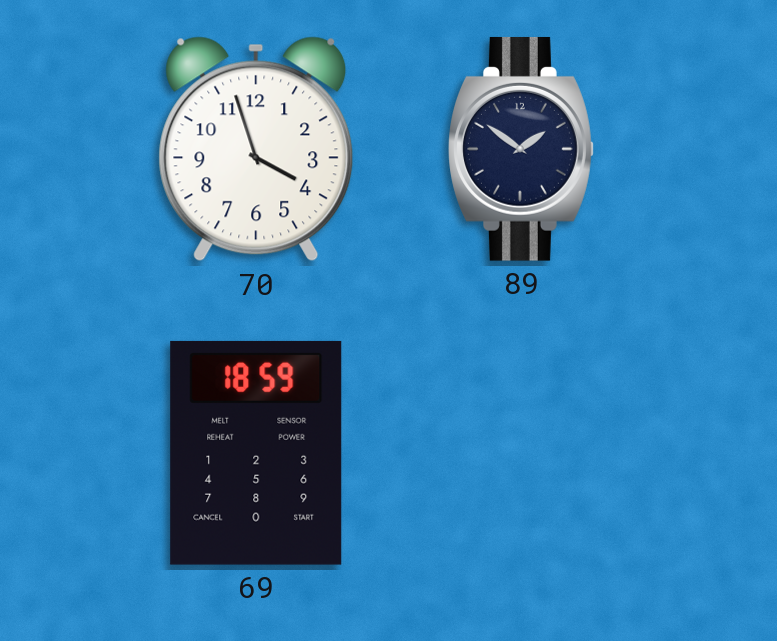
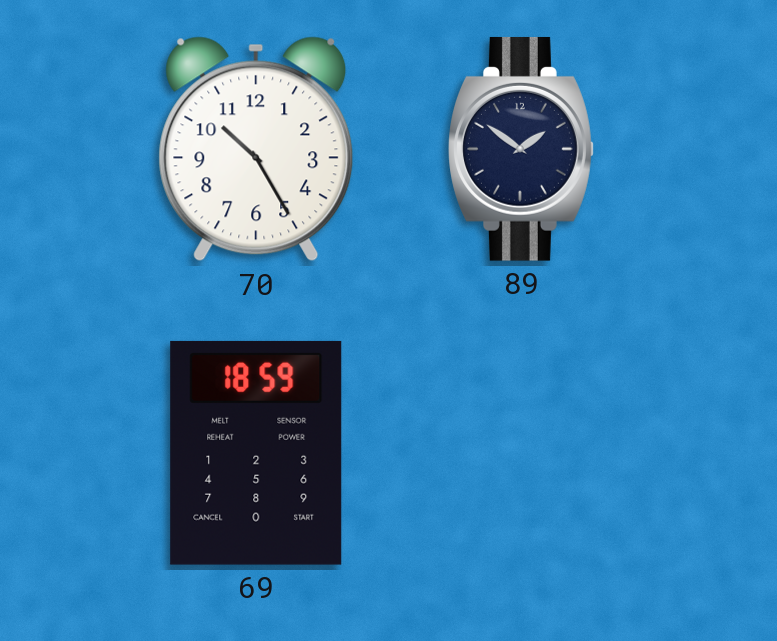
70: 3:57 -> 10:25
